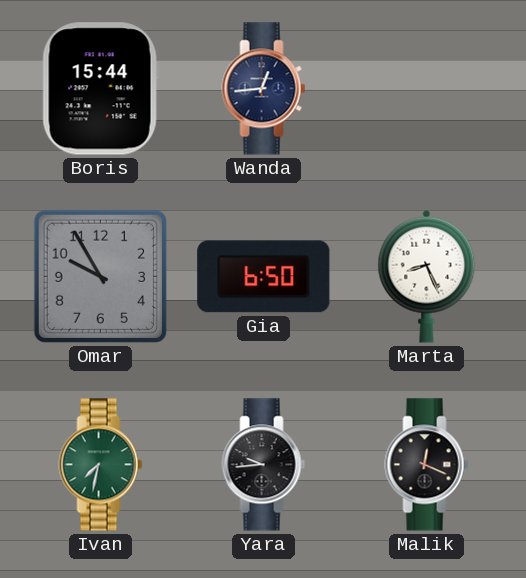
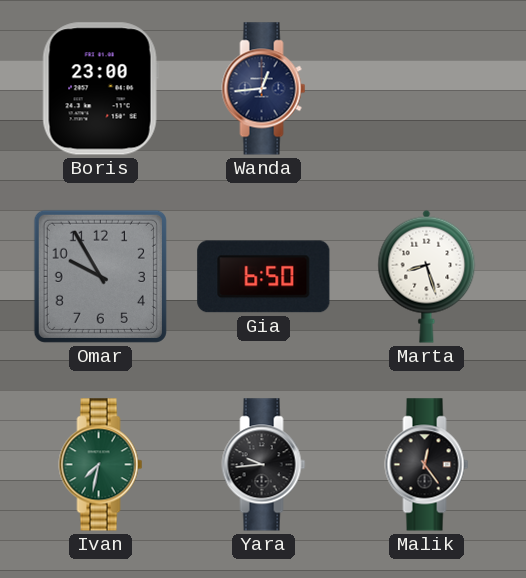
Boris: 15:44 -> 23:00
Marta: 8:26 -> 8:27
Malik: 12:19 -> 12:24
